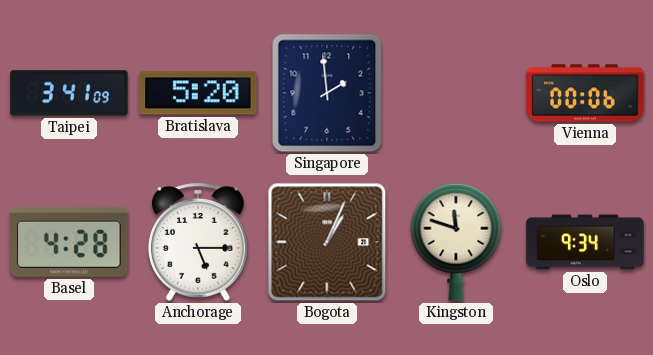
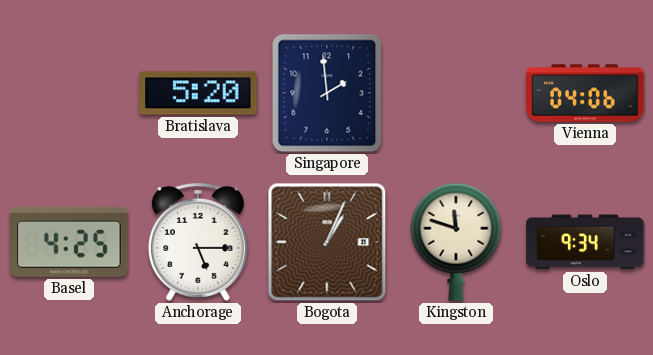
Taipei: 3:41 -> none
Vienna: 00:06 -> 04:06
Basel: 4:28 -> 4:25
